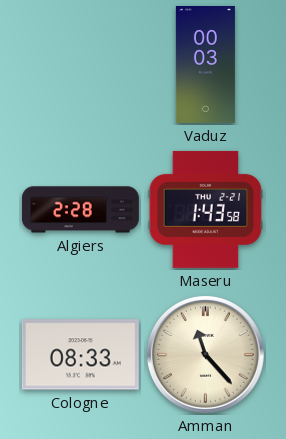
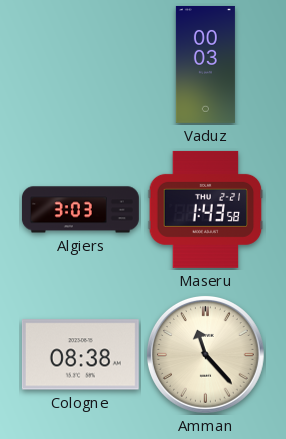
Algiers: 2:28 -> 3:03
Cologne: 08:33 -> 08:38
